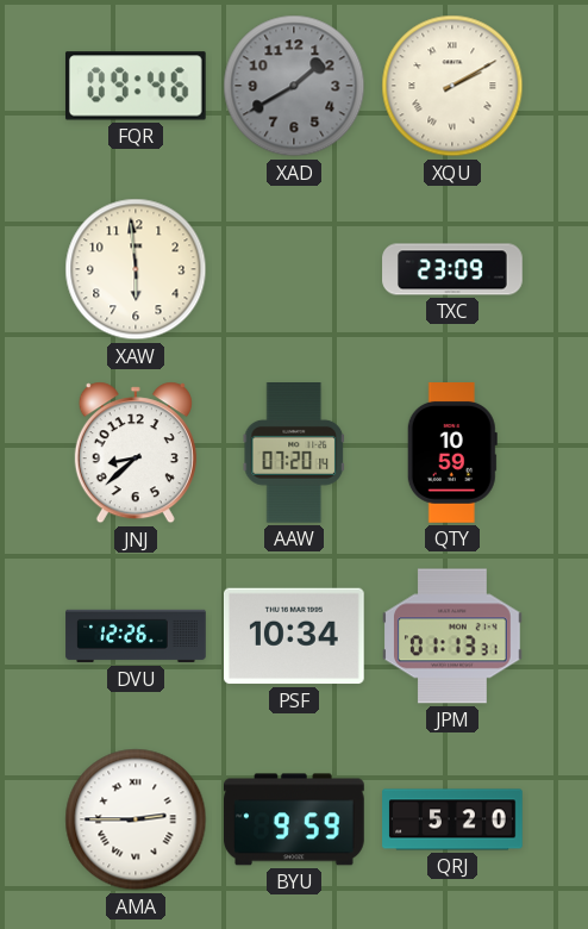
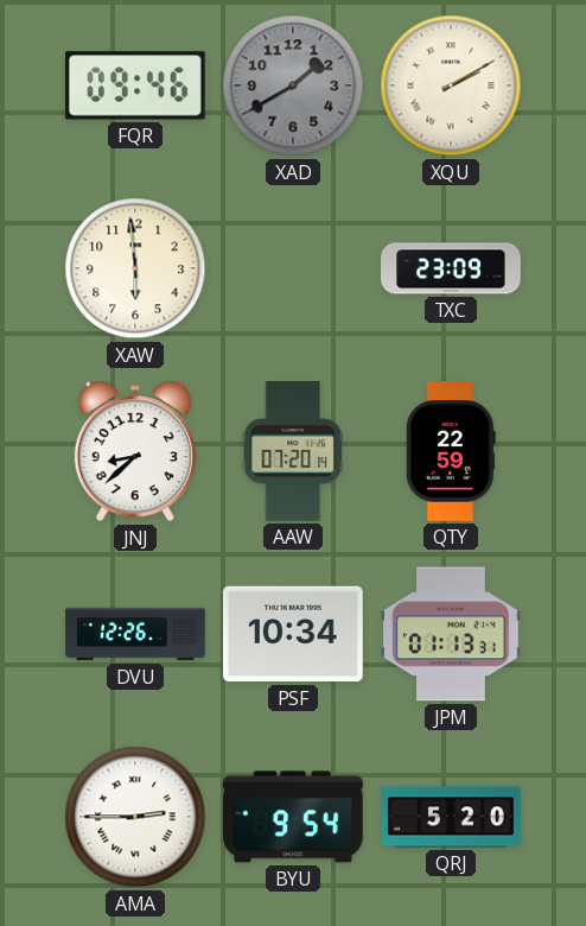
QTY: 10:59 -> 22:59
BYU: 9:59 -> 9:54
